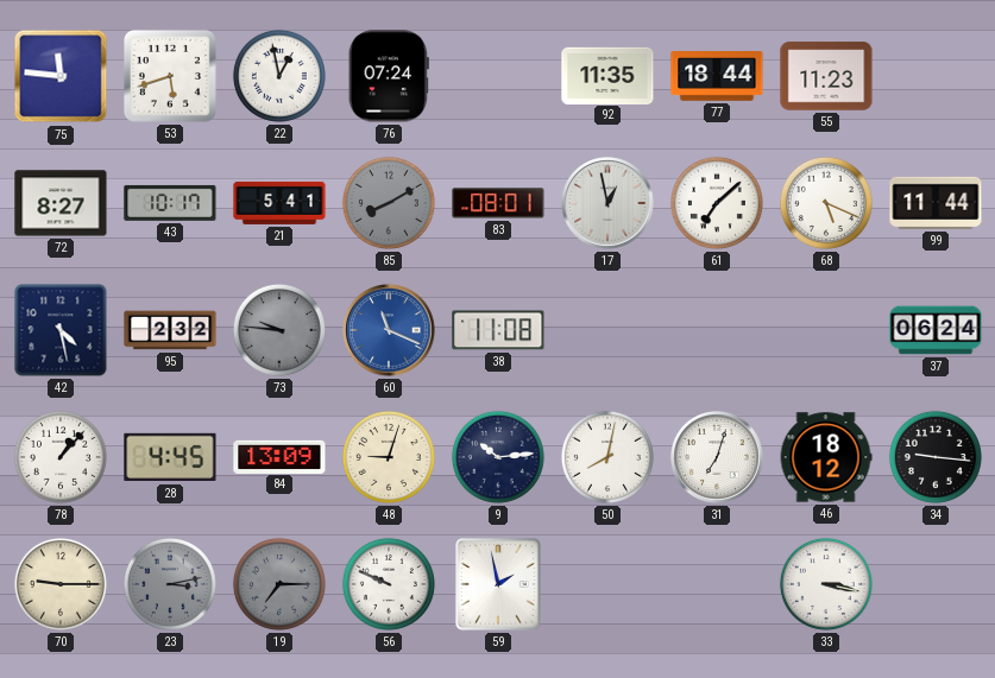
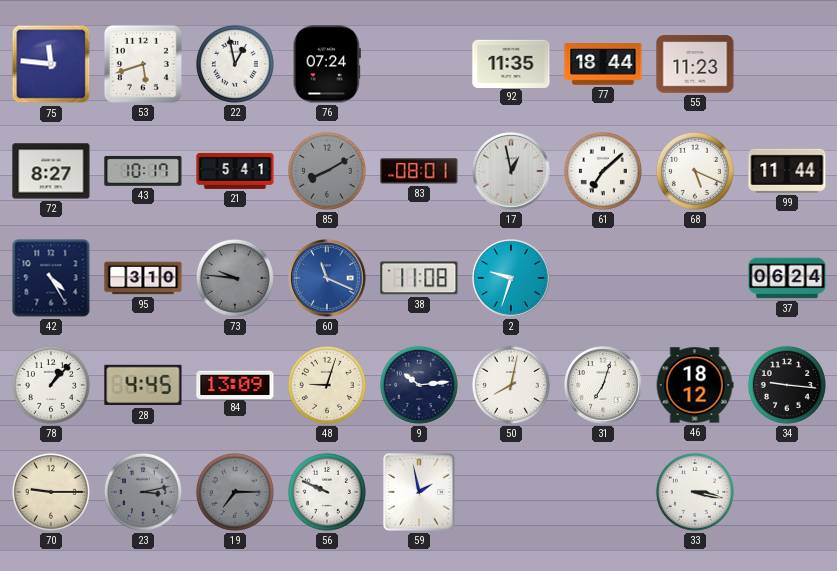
42: 4:28 -> 4:25
95: 2:32 -> 3:10
2: none -> 9:33
